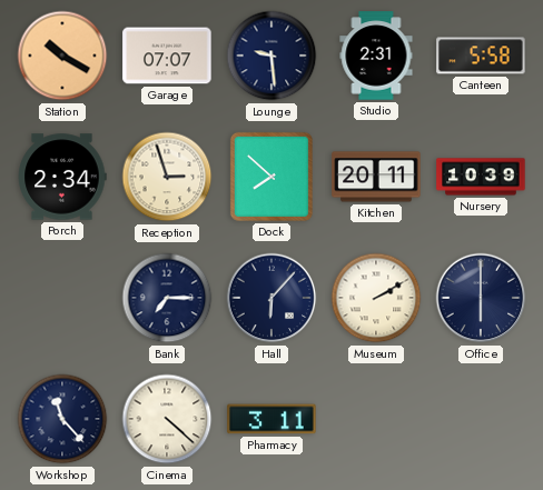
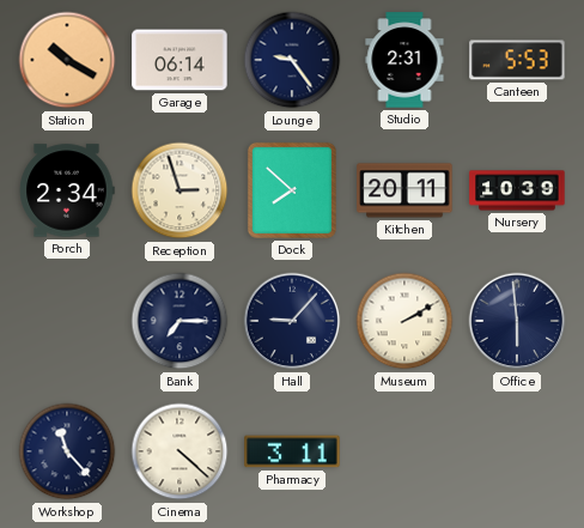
Garage: 07:07 -> 06:14
Lounge: 9:29 -> 9:24
Canteen: 5:58 -> 5:53
Hall: 6:07 -> 9:07
Office: 6:00 -> 5:59
